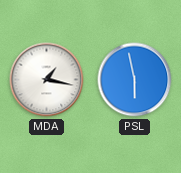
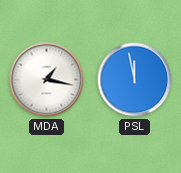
PSL: 5:58 -> 11:58
